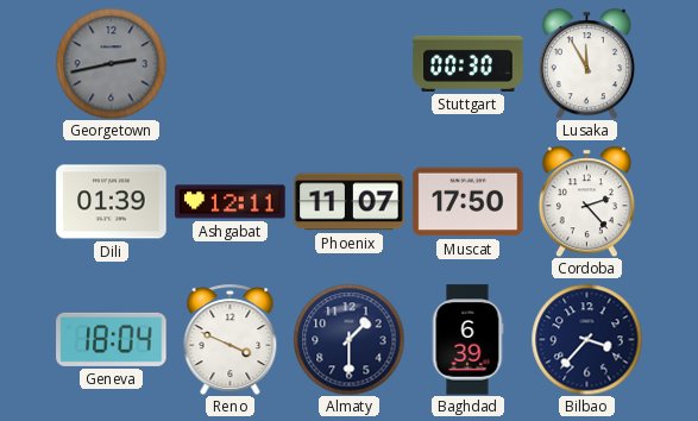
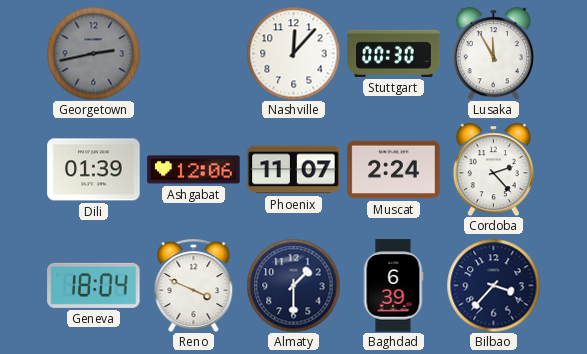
Nashville: none -> 12:07
Ashgabat: 12:11 -> 12:06
Muscat: 17:50 -> 2:24
